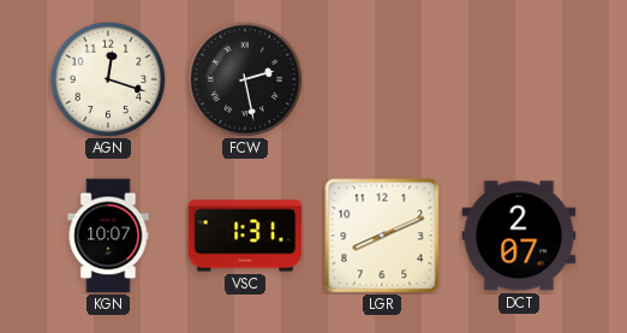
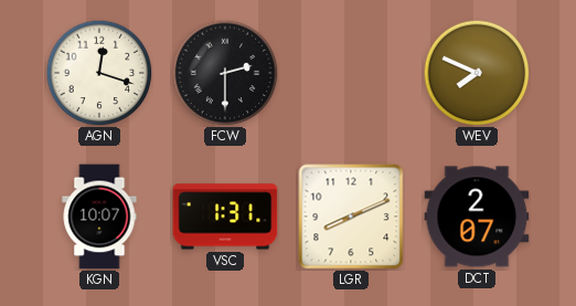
FCW: 2:28 -> 2:30
WEV: none -> 7:49
